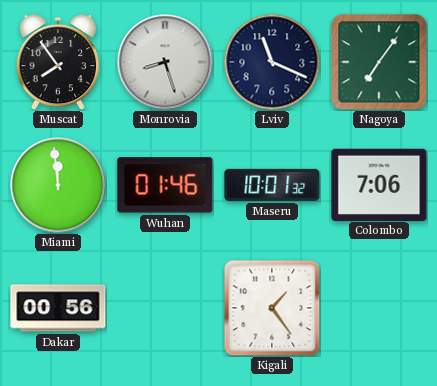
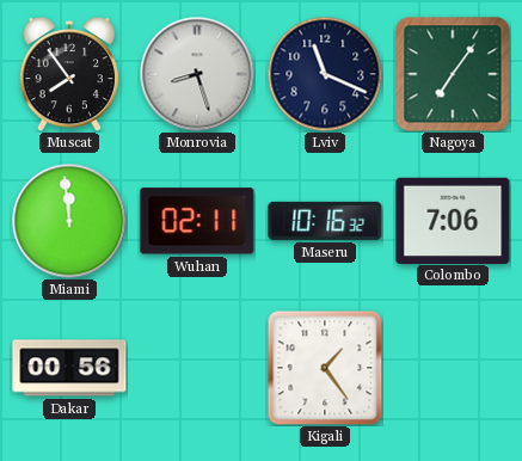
Wuhan: 01:46 -> 02:11
Maseru: 10:01 -> 10:16
